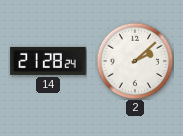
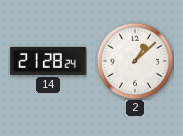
2: 2:08 -> 1:08
